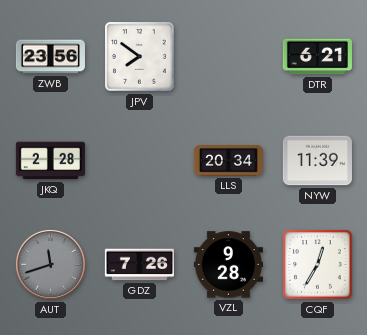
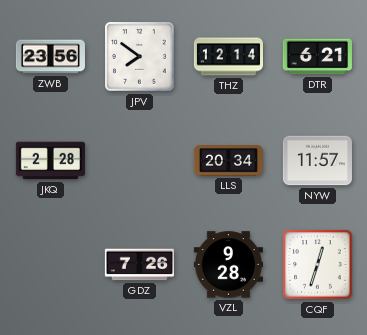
THZ: none -> 12:14
NYW: 11:39 -> 11:57
AUT: 11:42 -> none
CQF: 12:35 -> 12:33
